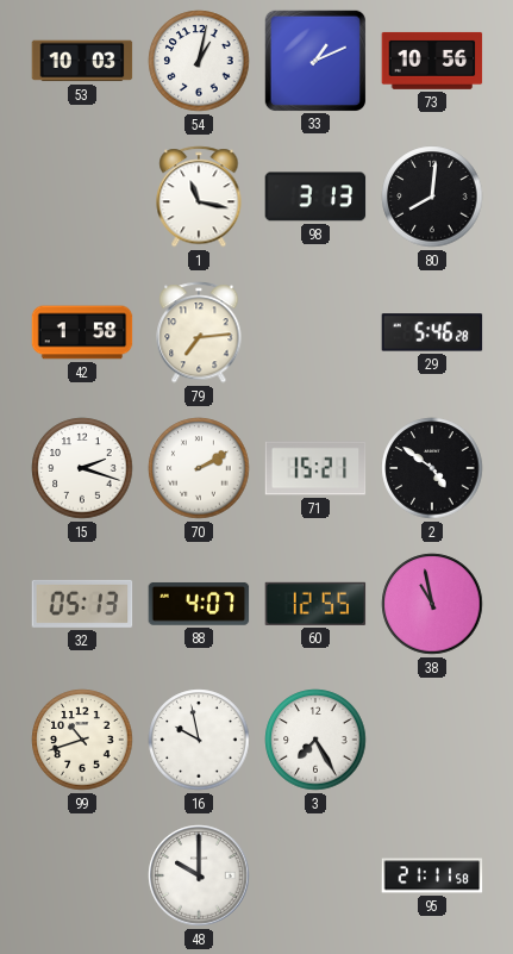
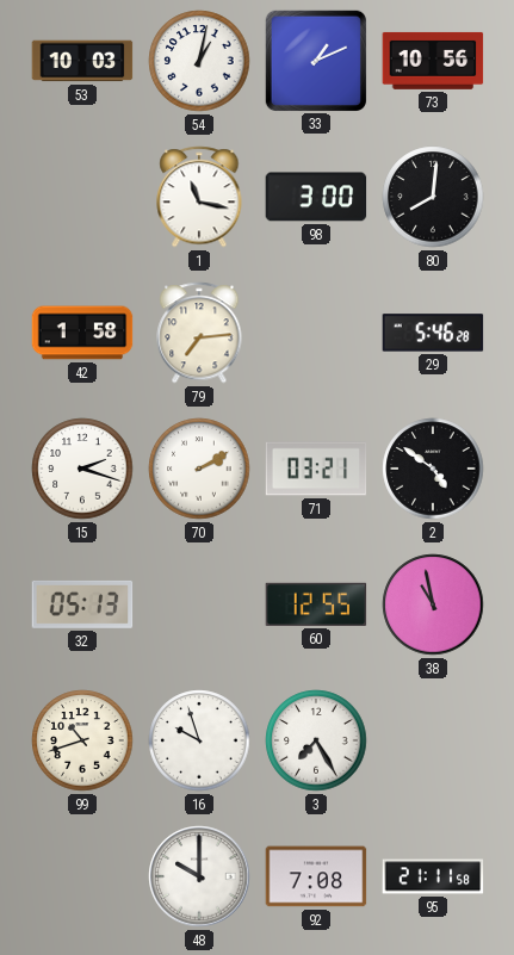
98: 3:13 -> 3:00
71: 15:21 -> 03:21
88: 4:07 -> none
16: 9:58 -> 9:57
92: none -> 7:08
